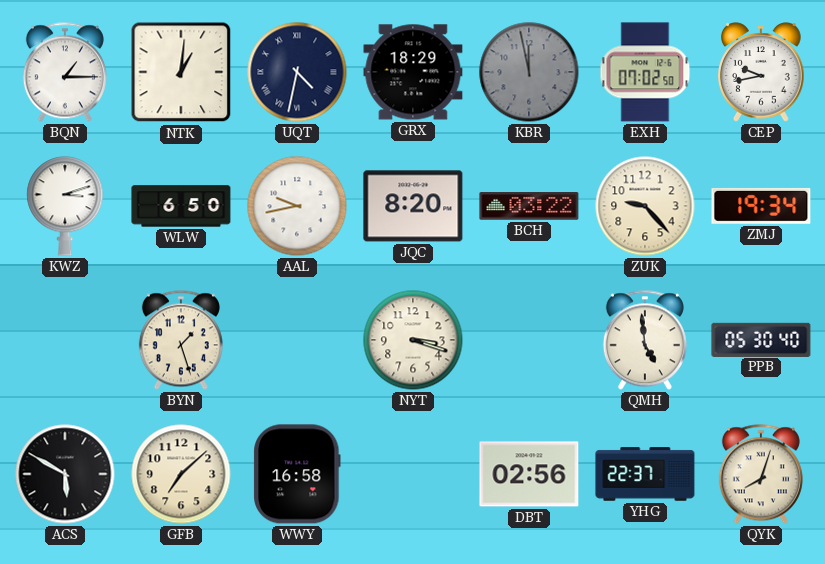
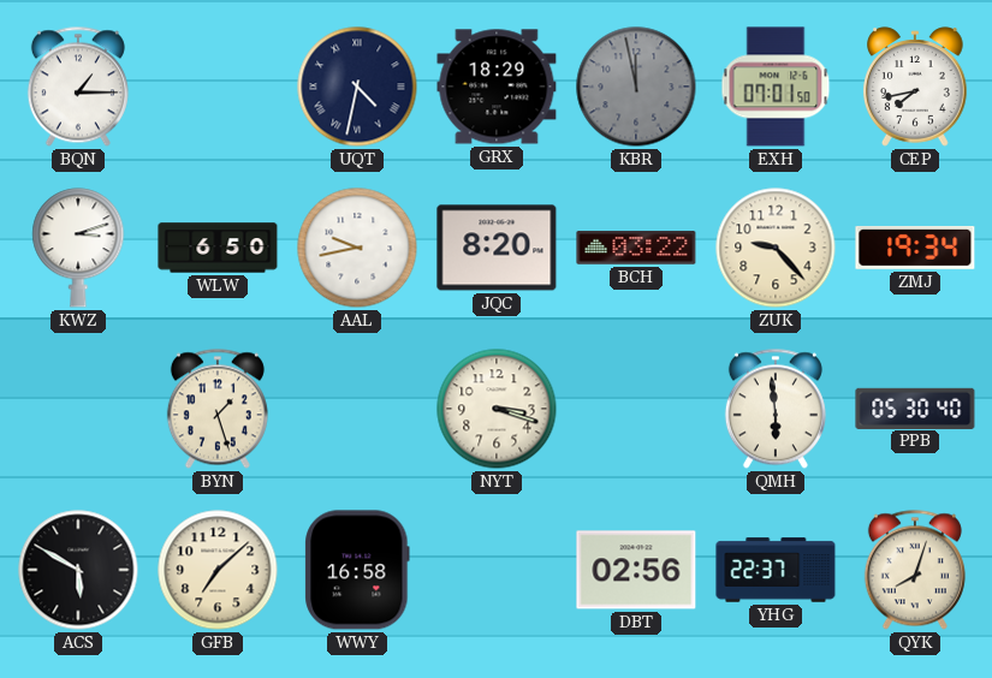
NTK: 1:01 -> none
EXH: 07:02 -> 07:01
CEP: 9:43 -> 7:43
QMH: 4:59 -> 5:59
